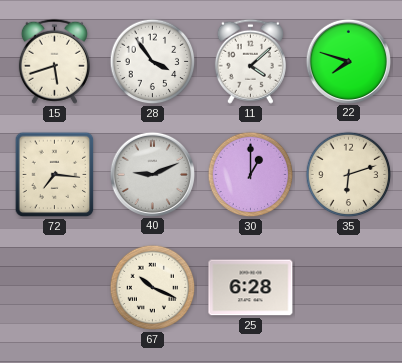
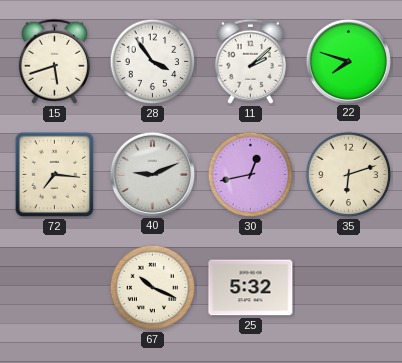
11: 4:08 -> 2:08
30: 1:00 -> 12:43
25: 6:28 -> 5:32
